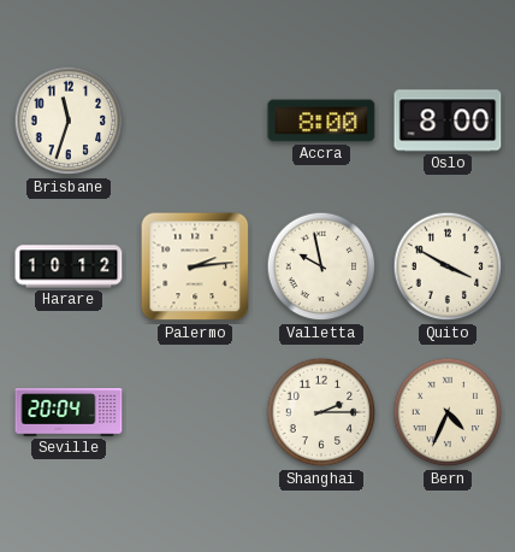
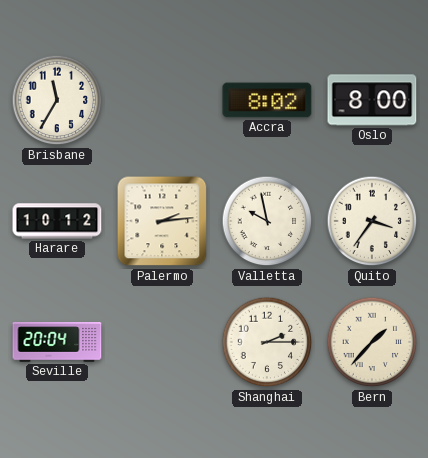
Brisbane: 11:33 -> 11:35
Accra: 8:00 -> 8:02
Quito: 3:50 -> 3:36
Bern: 4:34 -> 1:37
